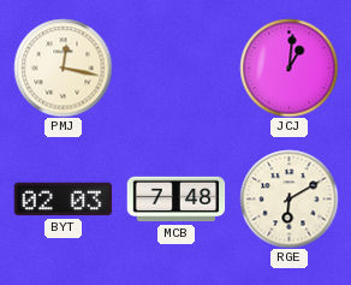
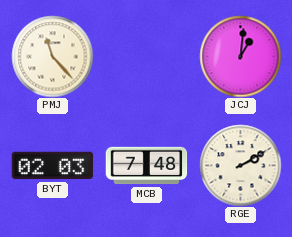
PMJ: 12:17 -> 11:23
RGE: 6:10 -> 2:10
